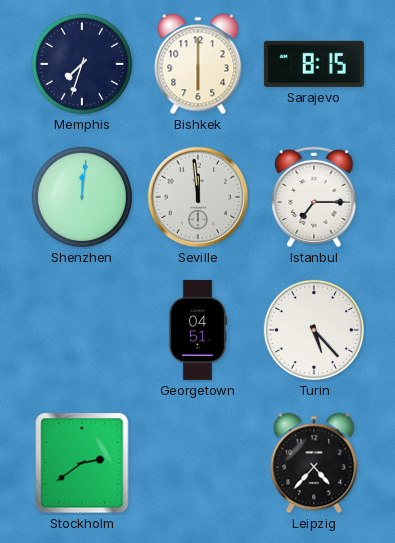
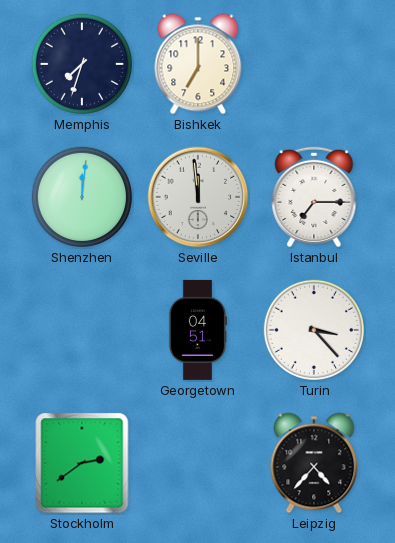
Bishkek: 6:00 -> 7:00
Sarajevo: 8:15 -> none
Turin: 5:23 -> 3:23
